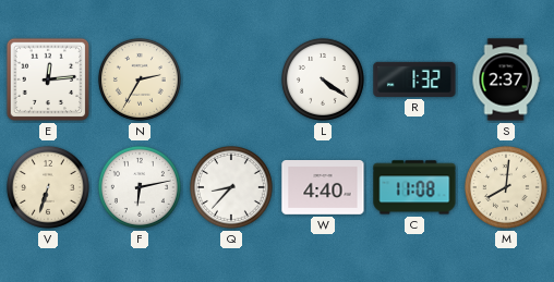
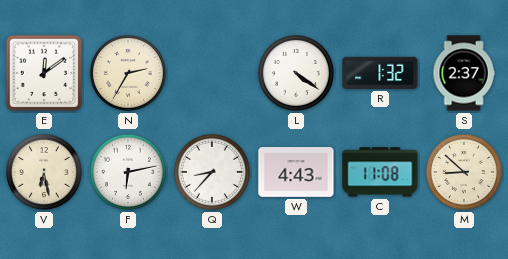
E: 12:14 -> 12:09
V: 6:33 -> 6:28
W: 4:40 -> 4:43
M: 8:01 -> 8:52
